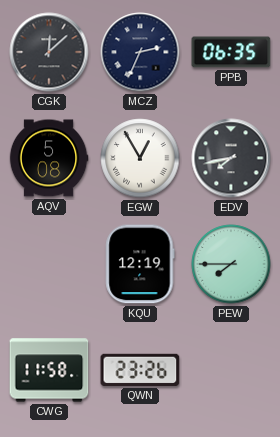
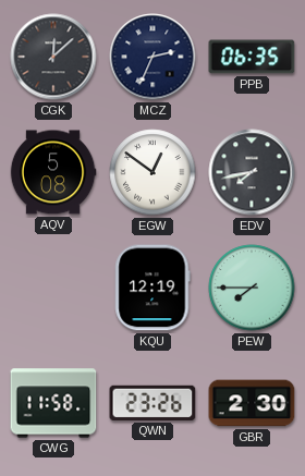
EGW: 12:55 -> 12:51
GBR: none -> 2:30
